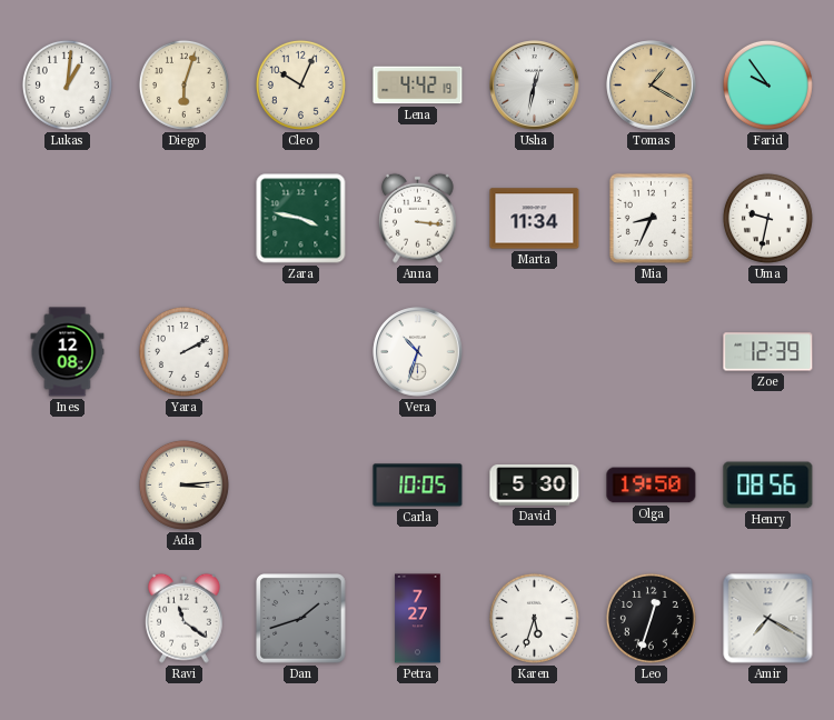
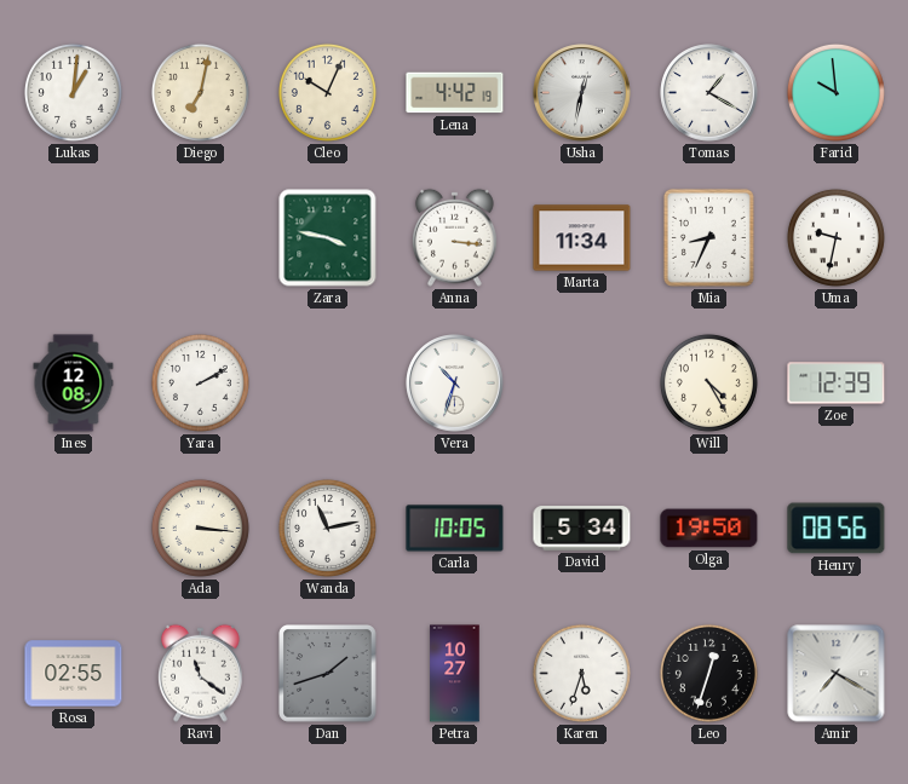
Diego: 6:03 -> 7:02
Tomas dial: champagne -> white
Farid: 9:54 -> 9:59
Will: none -> 4:25
Ada: 3:14 -> 3:16
Wanda: none -> 11:13
David: 5:30 -> 5:34
Rosa: none -> 02:55
Petra: 7:27 -> 10:27
